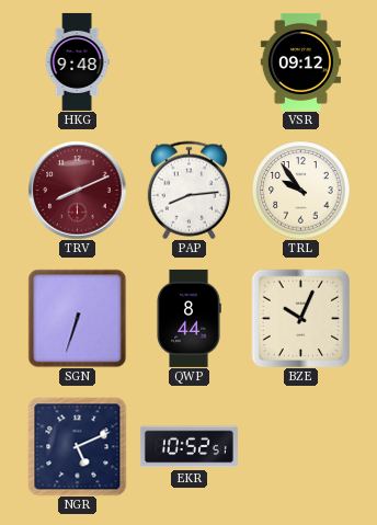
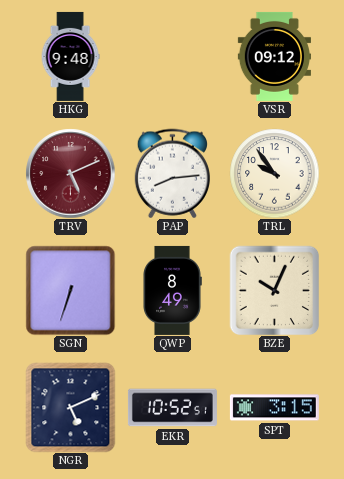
TRV: 8:11 -> 5:11
QWP: 8:44 -> 8:49
SPT: none -> 3:15
